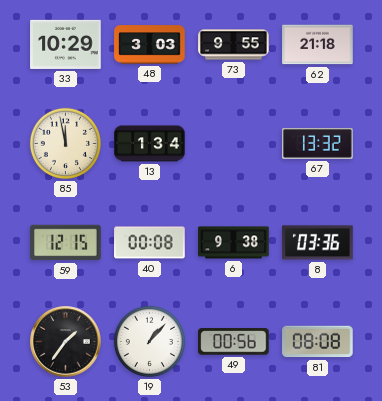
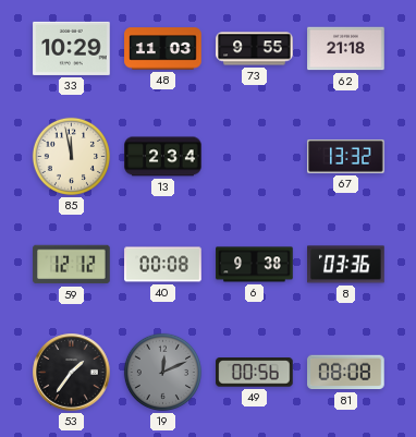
48: 3:03 -> 11:03
13: 1:34 -> 2:34
59: 12:15 -> 12:12
19: 1:07 -> 12:11
19 dial: white -> grey
